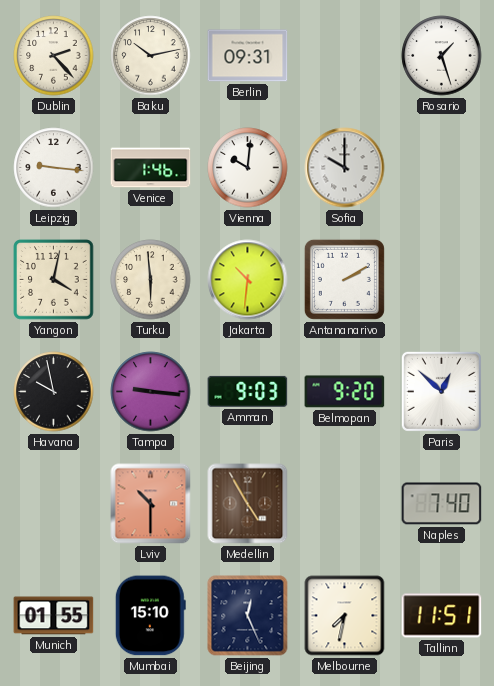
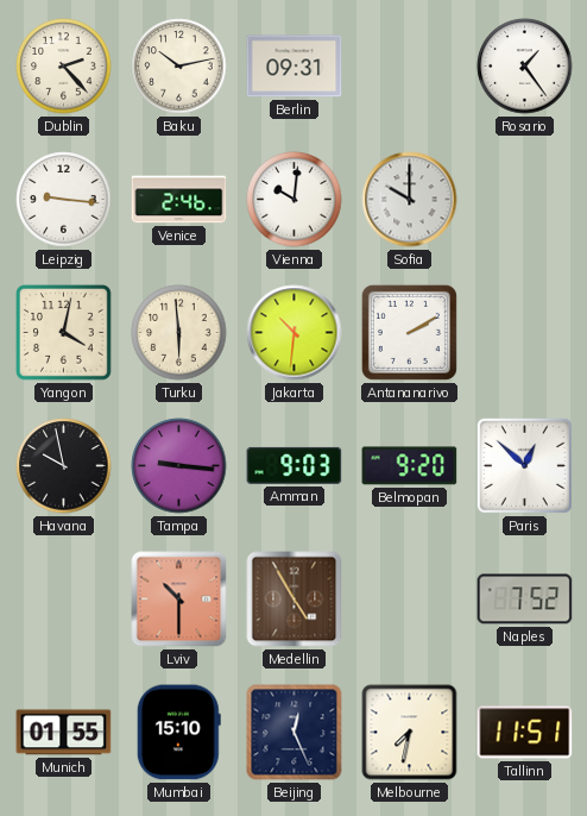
Rosario: 1:27 -> 1:24
Venice: 1:46 -> 2:46
Naples: 7:40 -> 7:52
